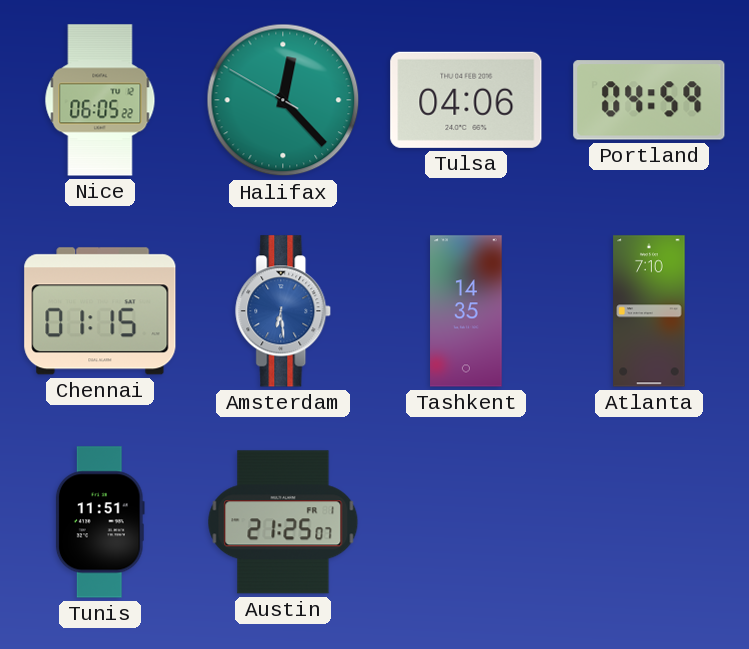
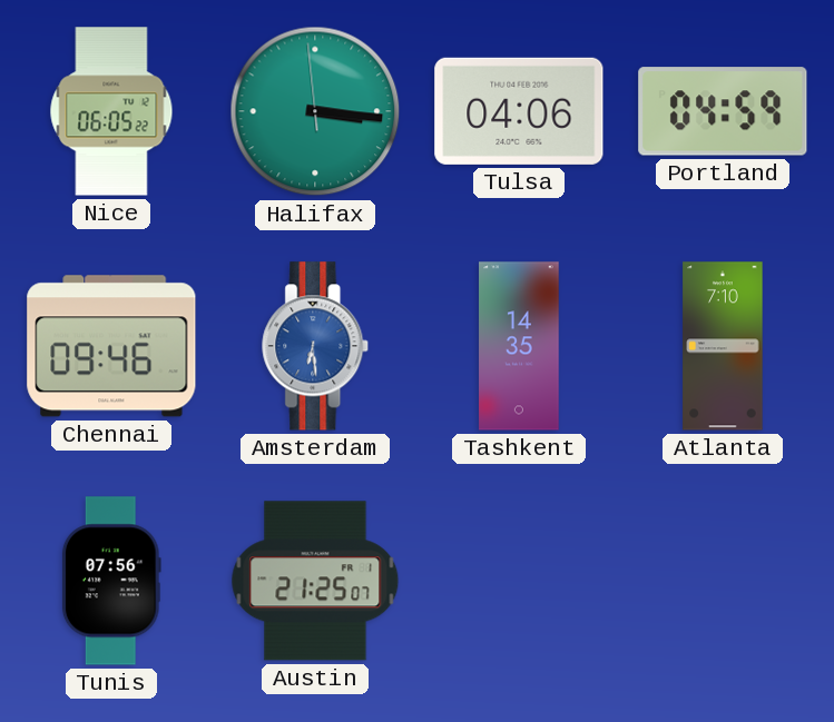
Halifax: 12:22 -> 3:15
Chennai: 01:15 -> 09:46
Tunis: 11:51 -> 07:56
